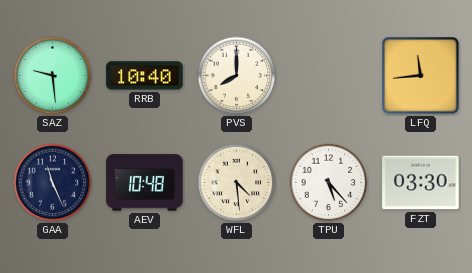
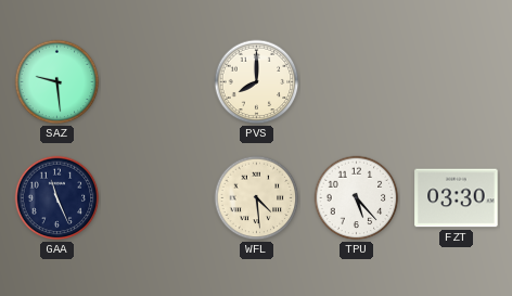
RRB: 10:40 -> none
LFQ: 11:44 -> none
AEV: 10:48 -> none
